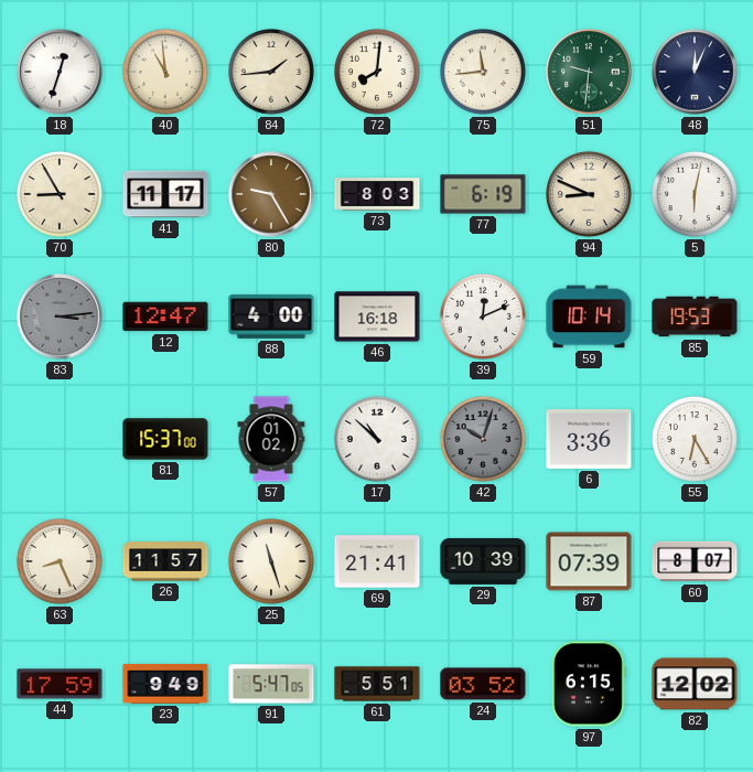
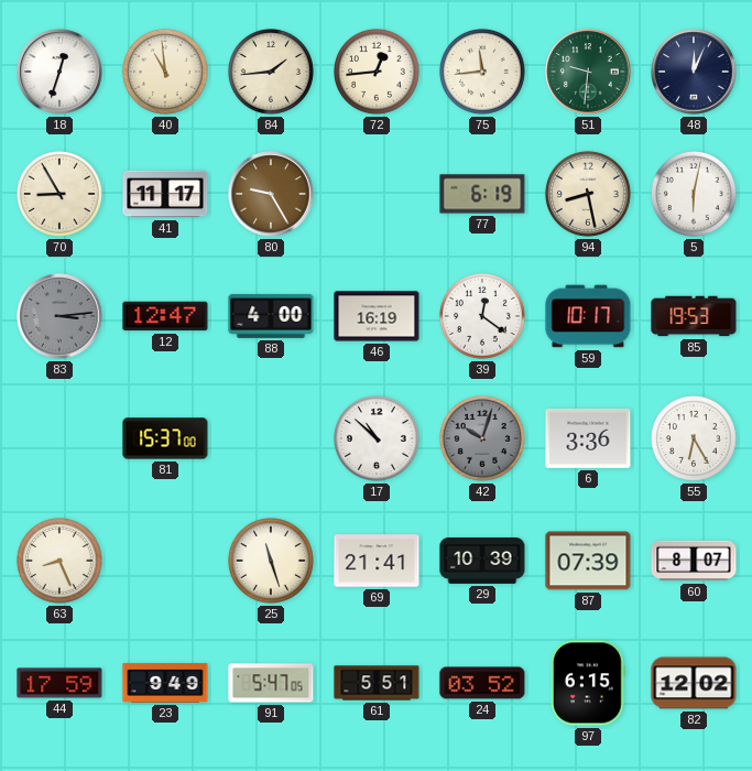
72: 8:01 -> 12:44
73: 8:03 -> none
94: 8:49 -> 8:28
46: 16:18 -> 16:19
39: 12:11 -> 12:21
59: 10:14 -> 10:17
57: 01:02 -> none
26: 11:57 -> none
